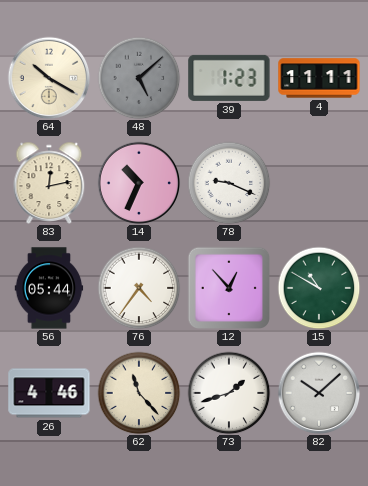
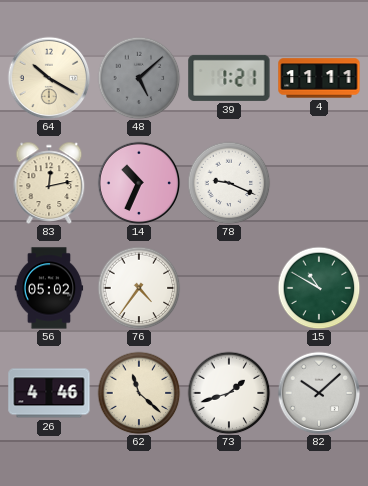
39: 1:23 -> 1:21
56: 05:44 -> 05:02
12: 12:53 -> none
62: 11:23 -> 11:22
